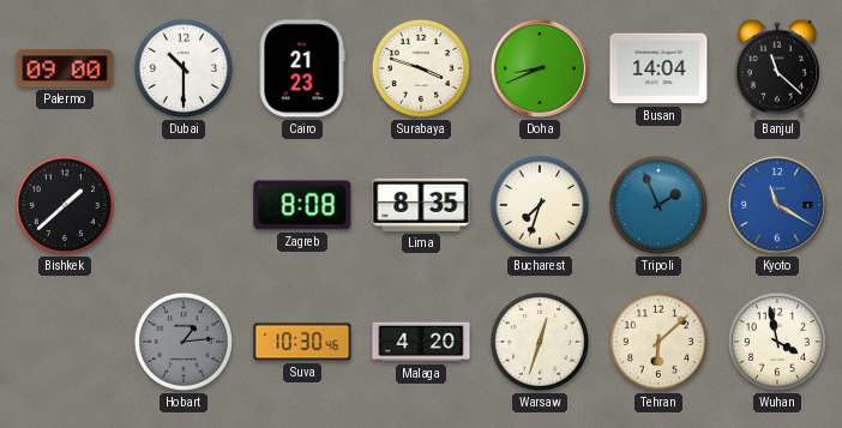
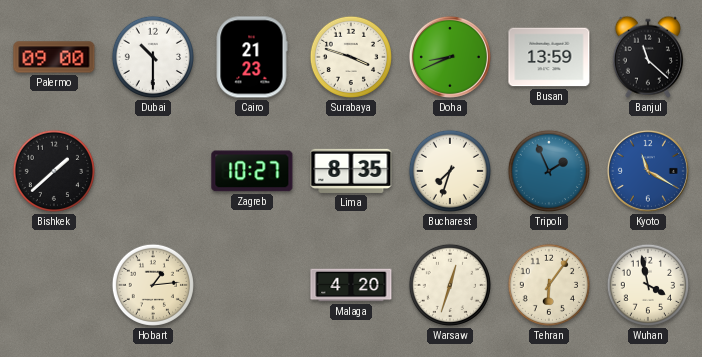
Busan: 14:04 -> 13:59
Zagreb: 8:08 -> 10:27
Hobart dial: grey -> cream
Suva: 10:30 -> none
Tehran: 6:08 -> 6:06
